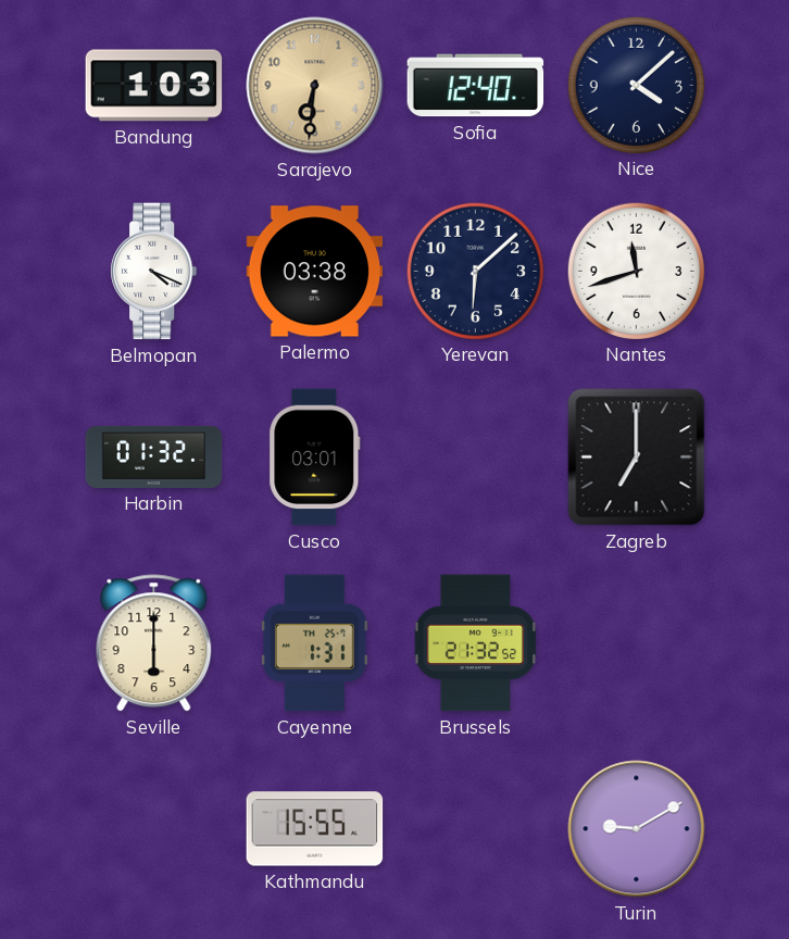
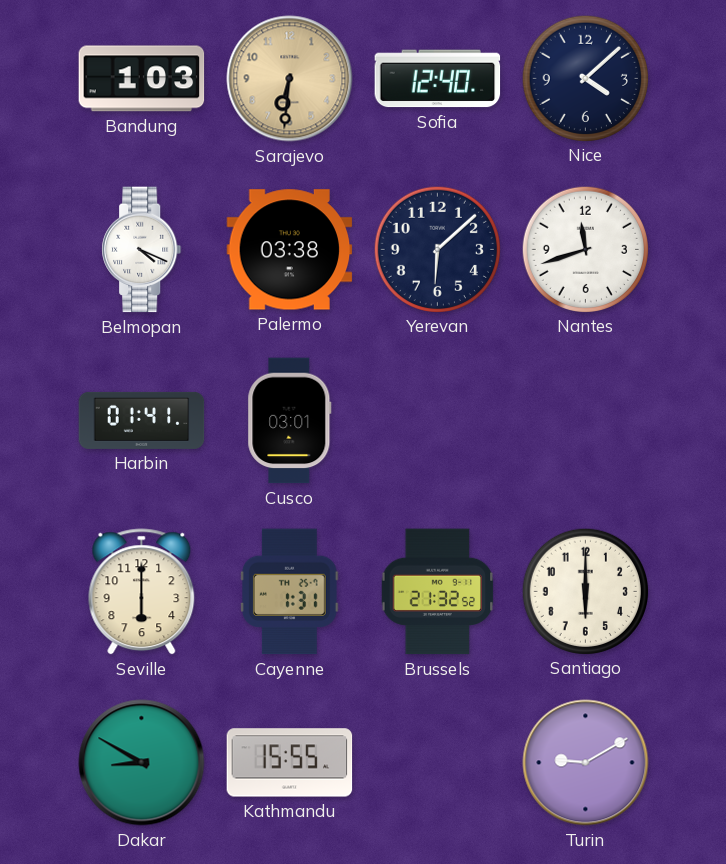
Harbin: 01:32 -> 01:41
Zagreb: 7:00 -> none
Santiago: none -> 6:00
Dakar: none -> 8:50
